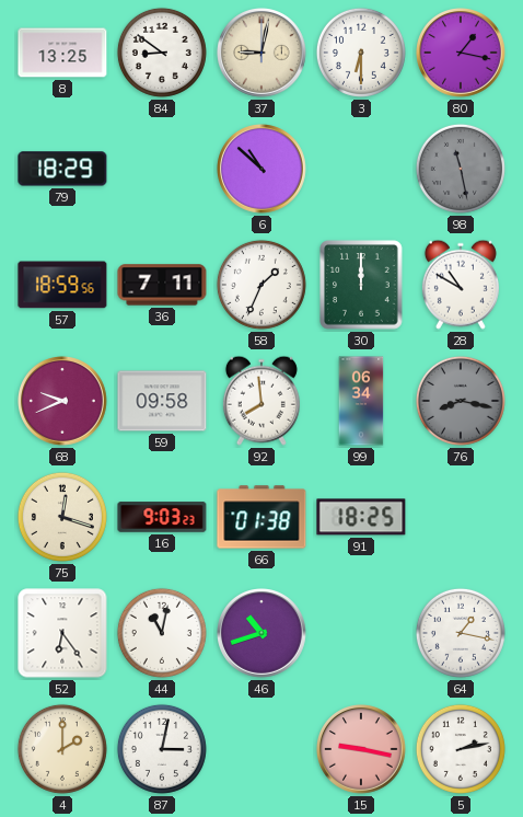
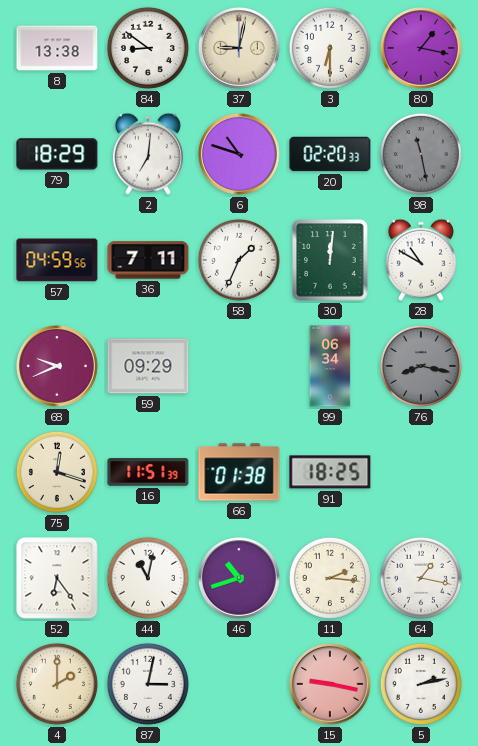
8: 13:25 -> 13:38
2: none -> 7:01
6: 10:52 -> 10:48
20: none -> 02:20
57: 18:59 -> 04:59
30: 12:00 -> 12:01
59: 09:58 -> 09:29
92: 7:59 -> none
16: 9:03 -> 11:51
11: none -> 2:16
